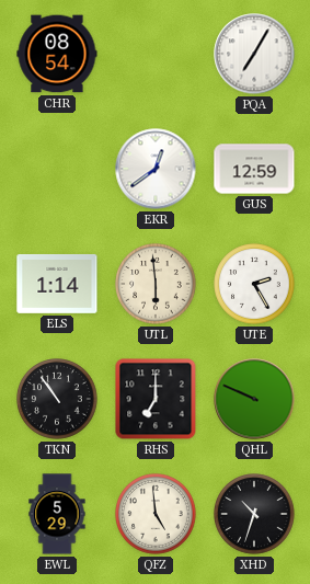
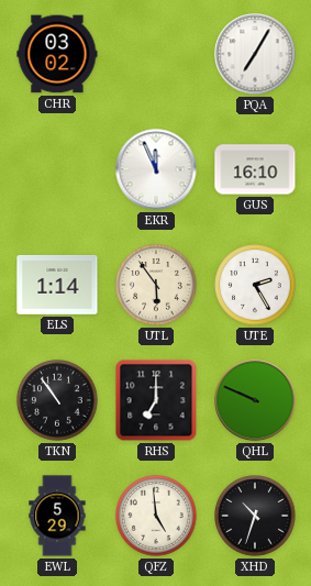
CHR: 08:54 -> 03:02
EKR: 12:39 -> 11:56
GUS: 12:59 -> 16:10
UTL: 5:59 -> 5:54
